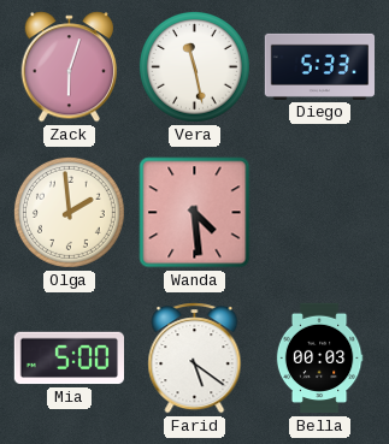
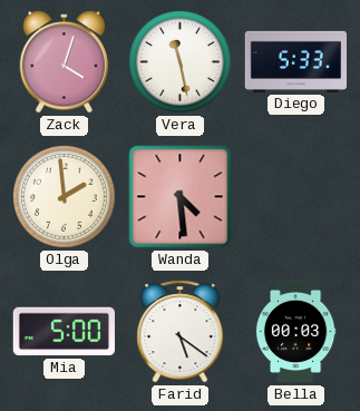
Zack: 6:03 -> 4:03
